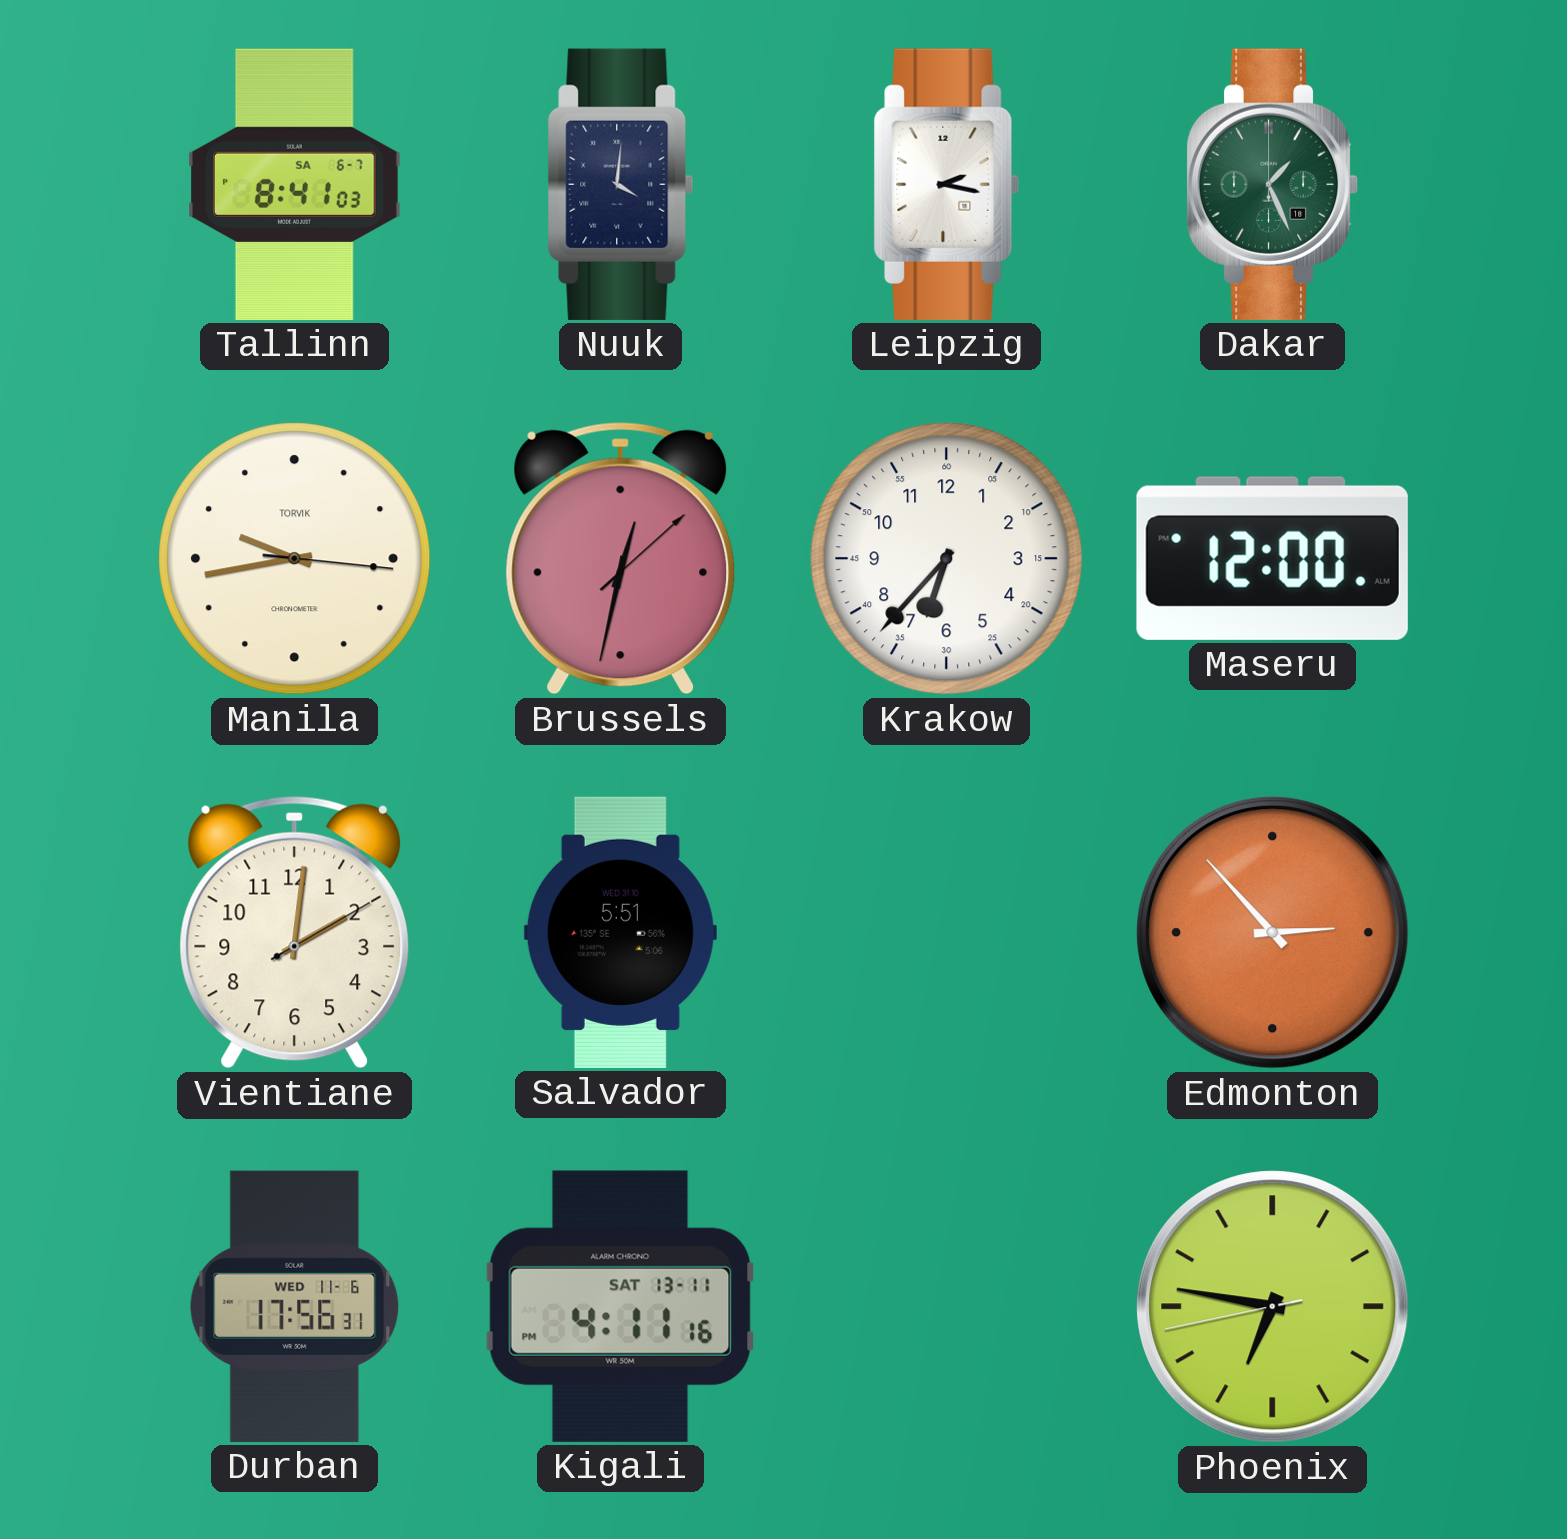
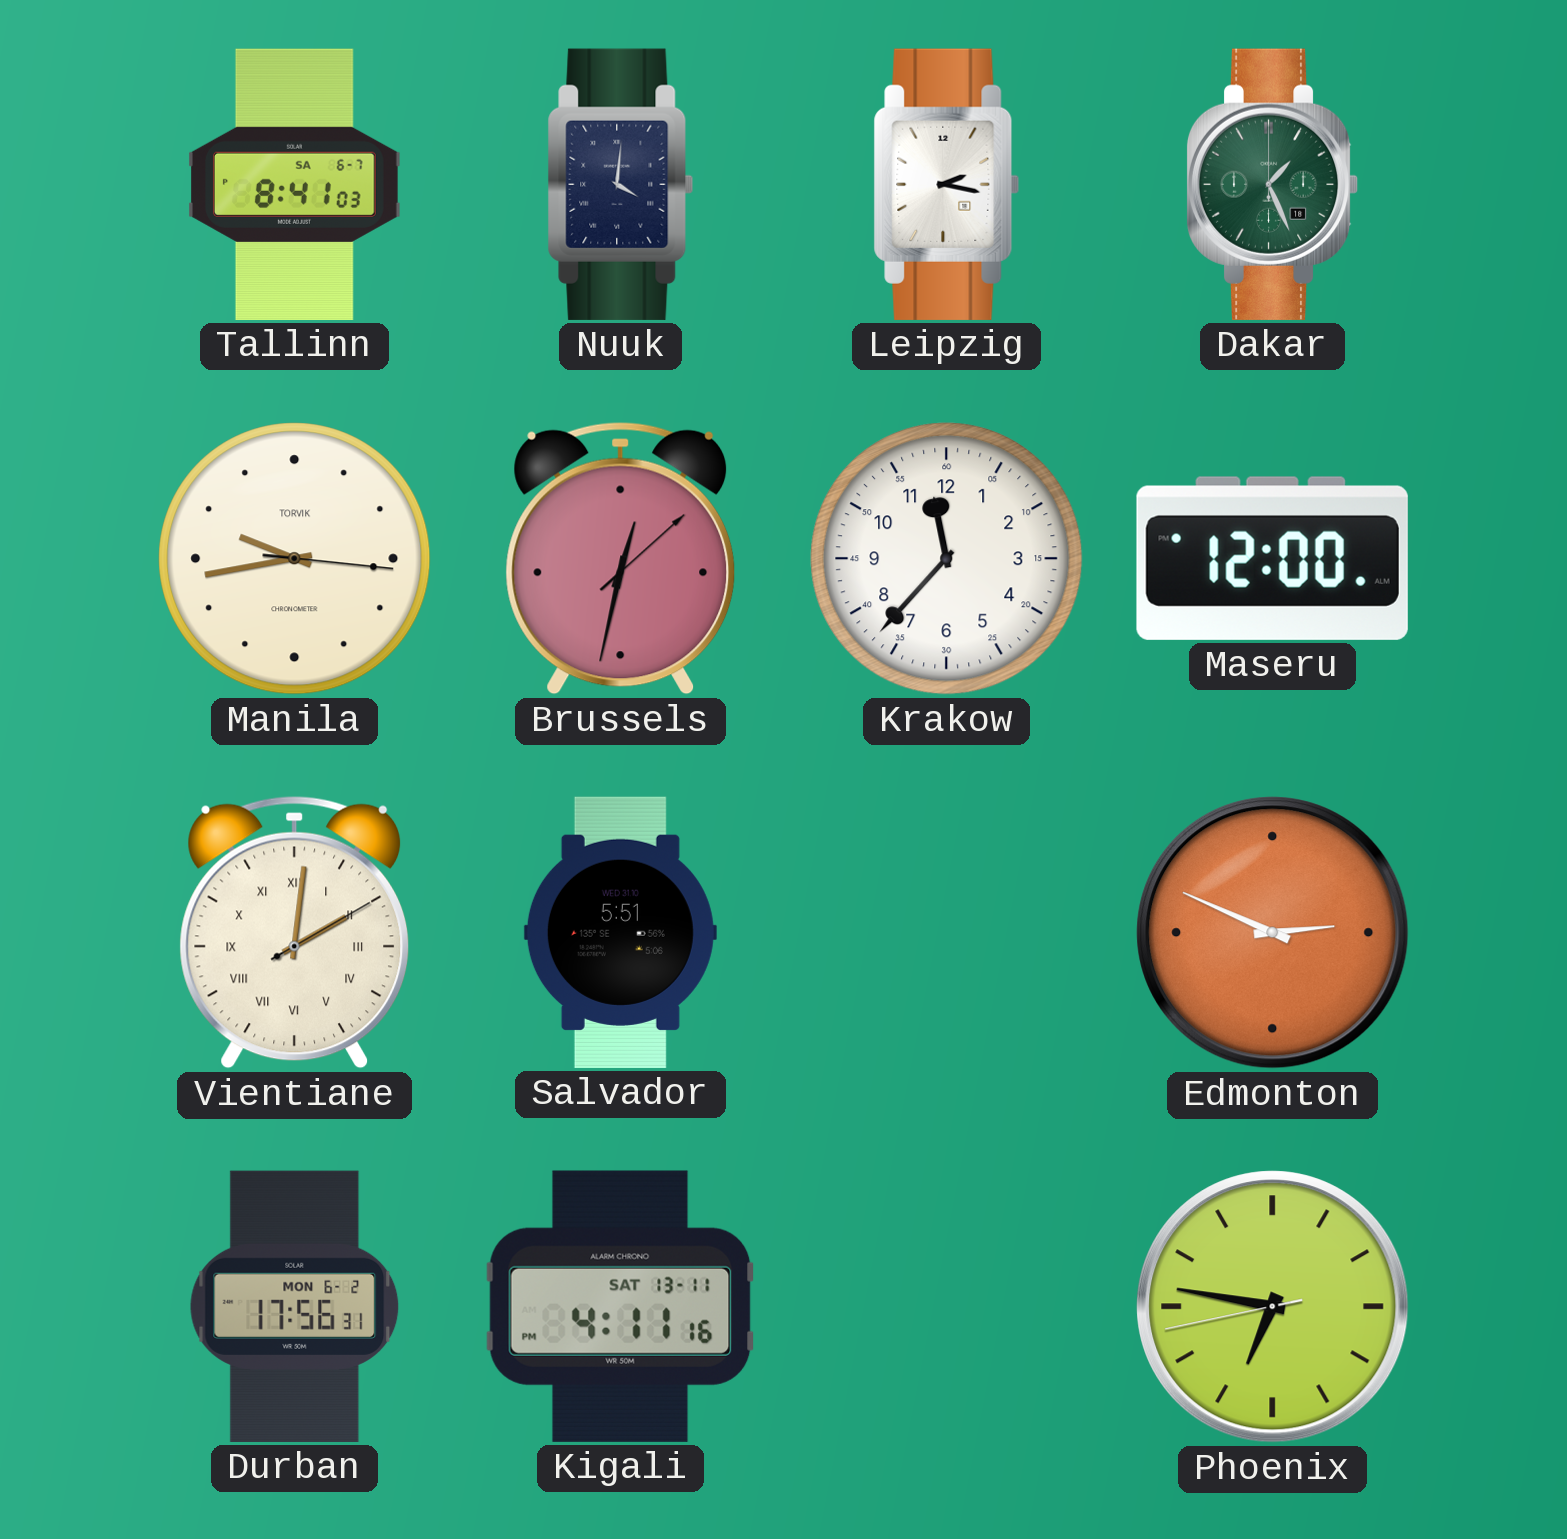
Krakow: 6:37 -> 11:37
Vientiane numerals: Arabic -> Roman
Edmonton: 2:53 -> 2:49
Durban date: WED 11-6 -> MON 6-2
